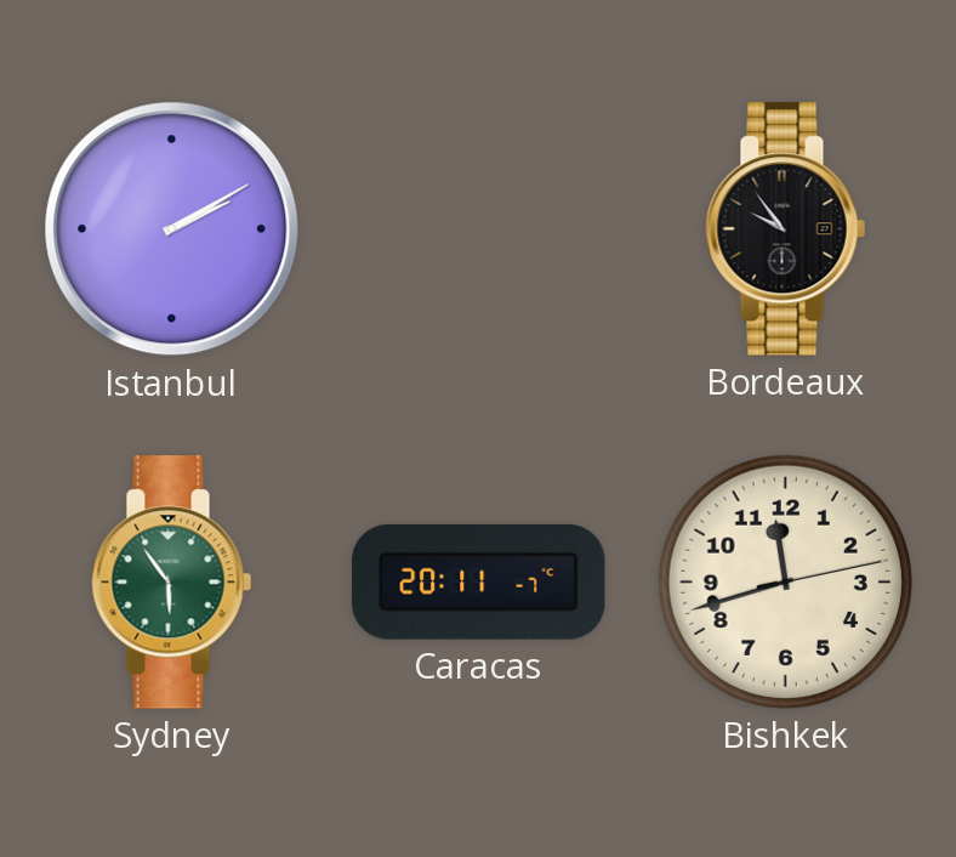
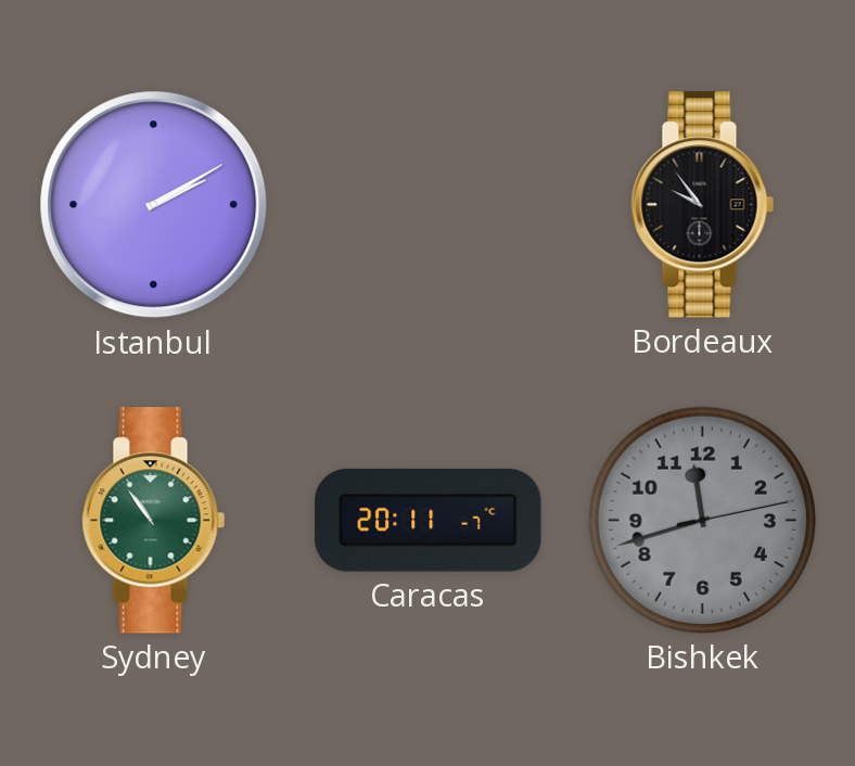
Sydney: 5:54 -> 10:54
Bishkek dial: cream -> grey
